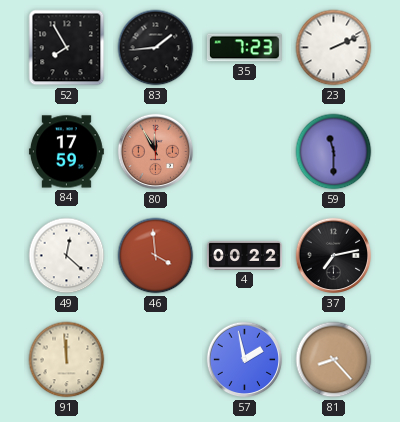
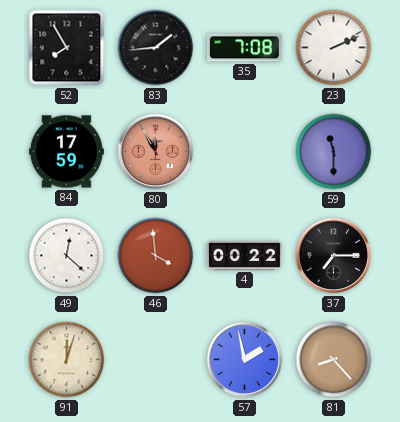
35: 7:23 -> 7:08
37: 7:13 -> 7:15
91: 11:59 -> 12:03
